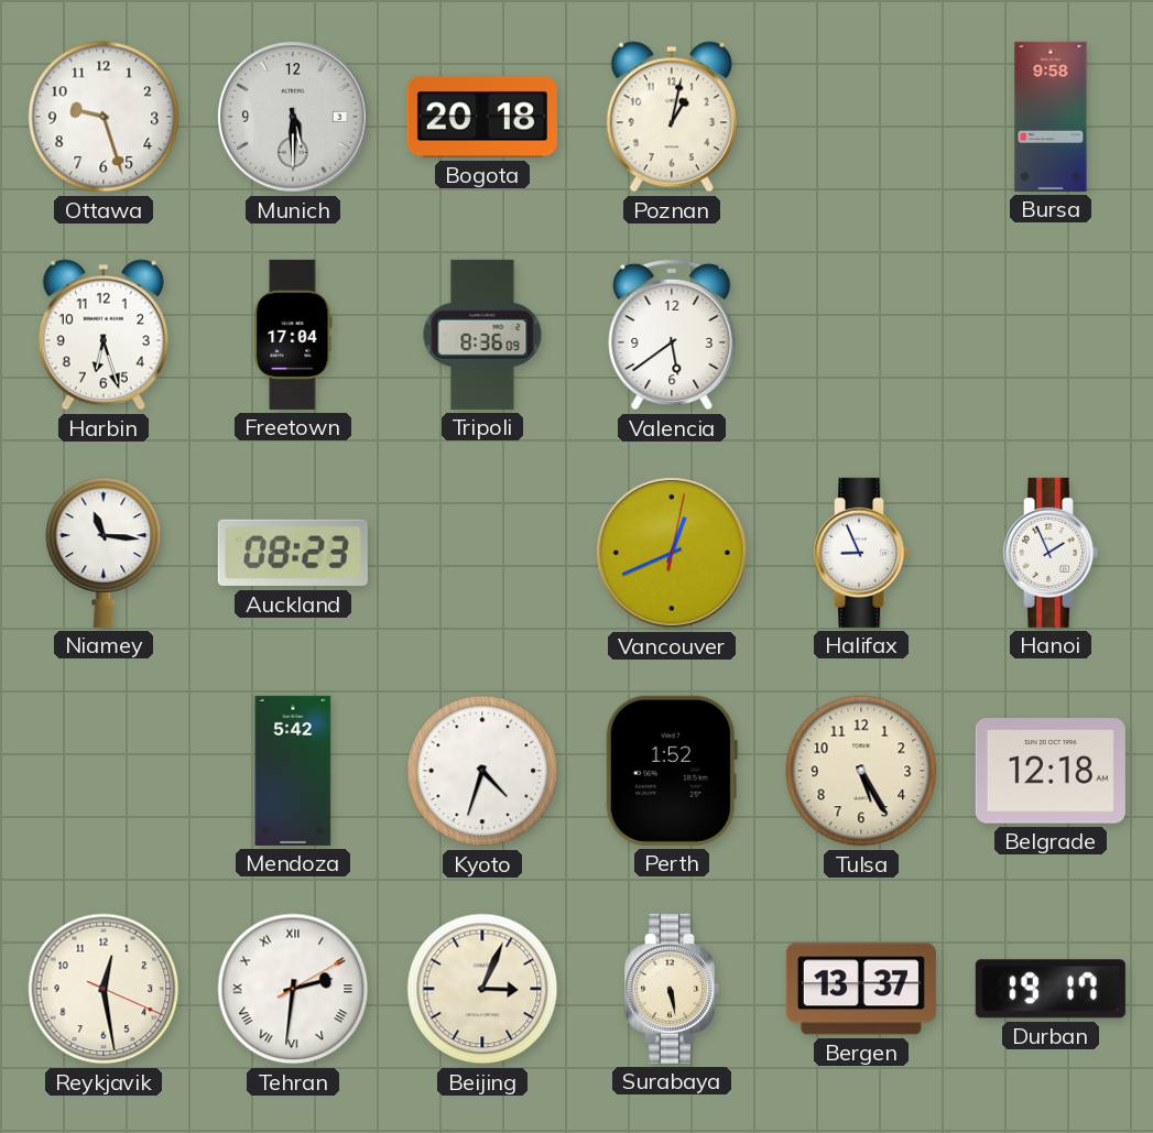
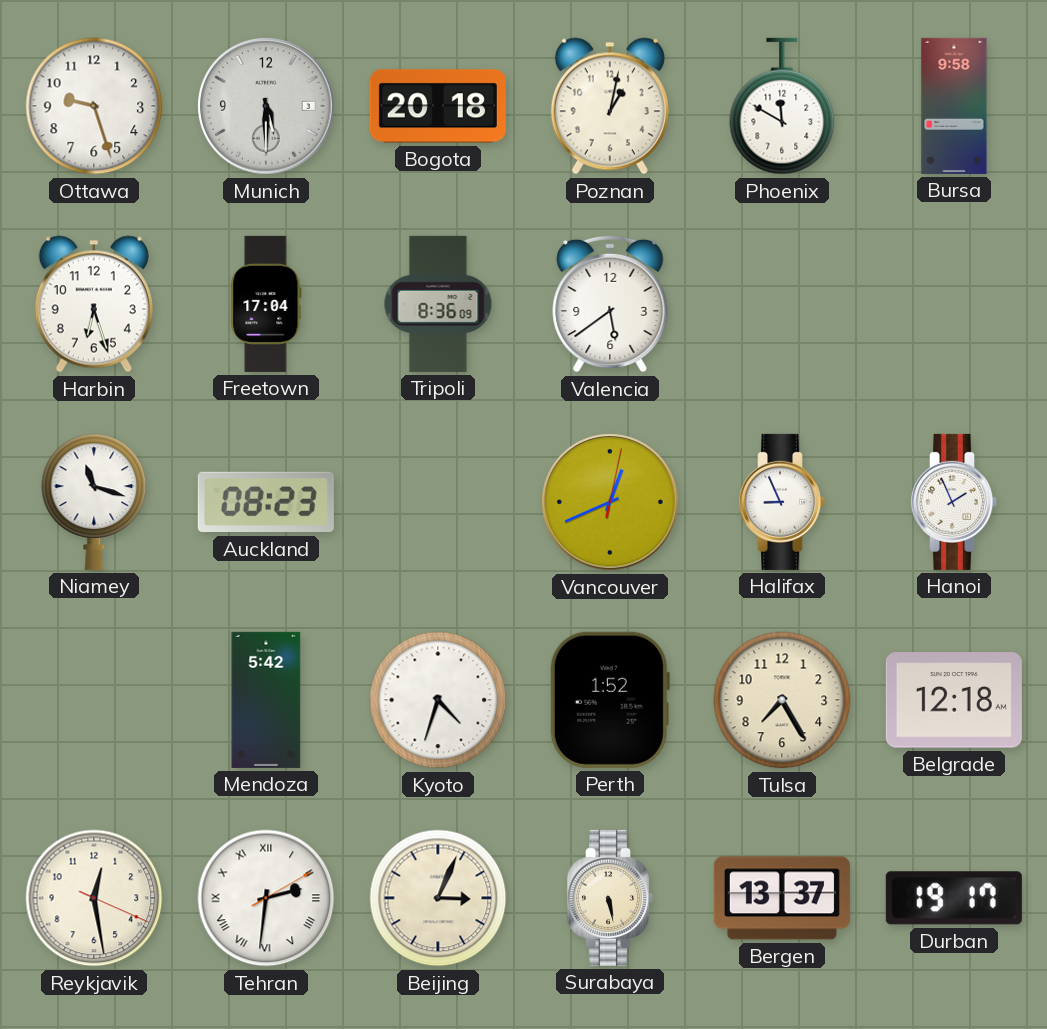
Phoenix: none -> 11:50
Niamey: 11:16 -> 11:18
Tulsa: 5:25 -> 7:25
